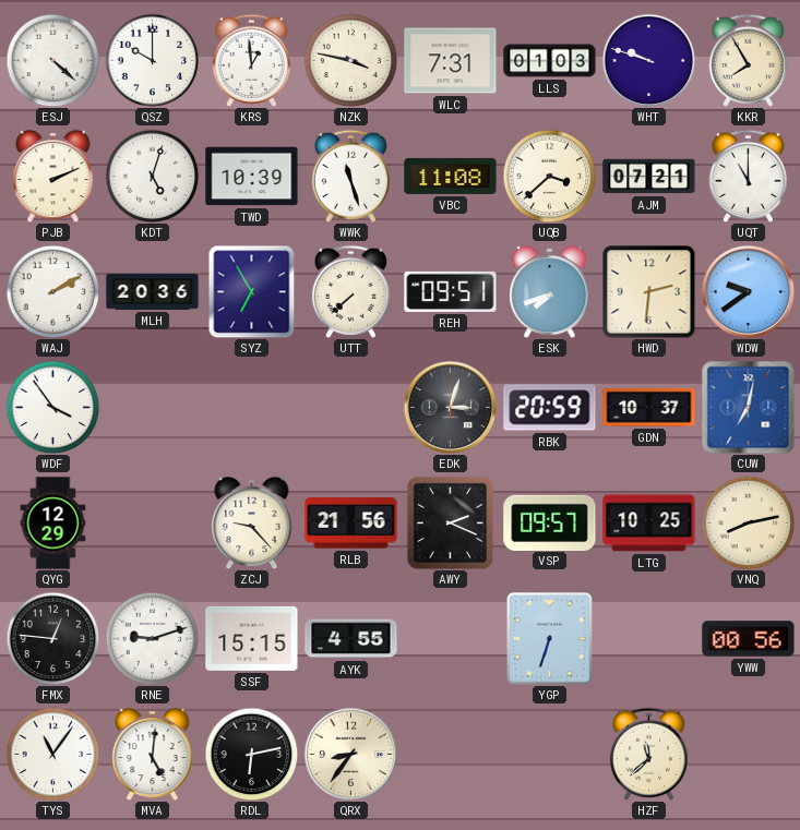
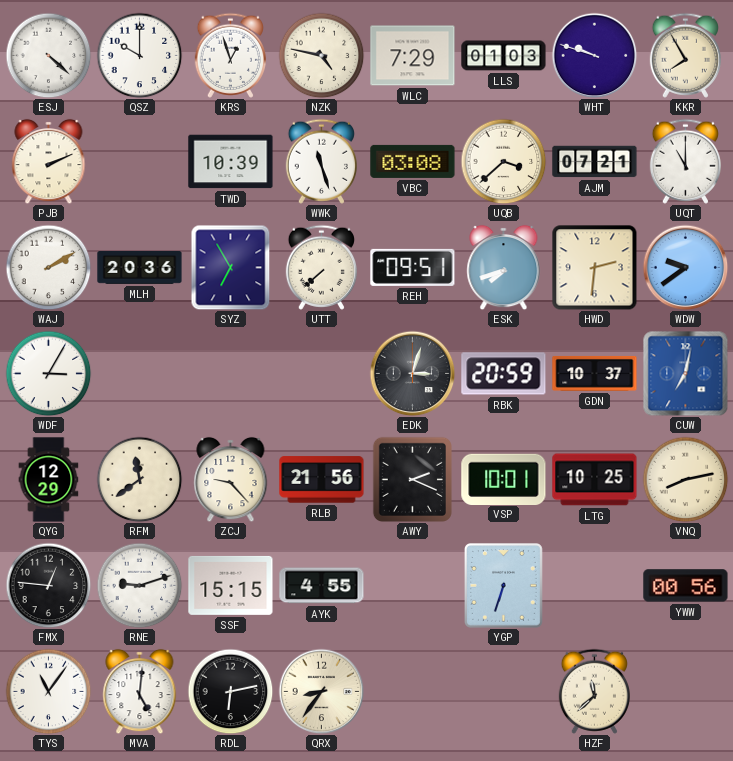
KRS: 12:59 -> 12:57
NZK: 3:47 -> 4:47
WLC: 7:31 -> 7:29
KDT: 5:03 -> none
VBC: 11:08 -> 03:08
WDF: 3:54 -> 3:05
RFM: none -> 11:39
VSP: 09:57 -> 10:01
